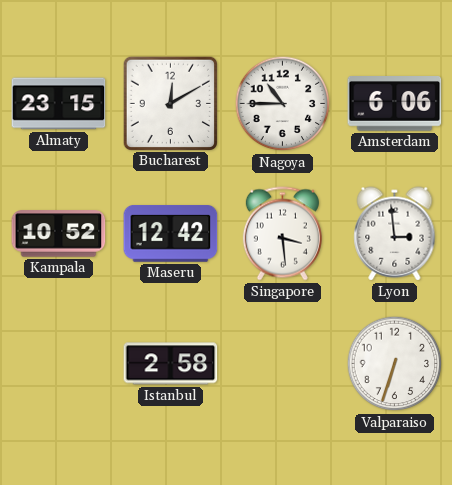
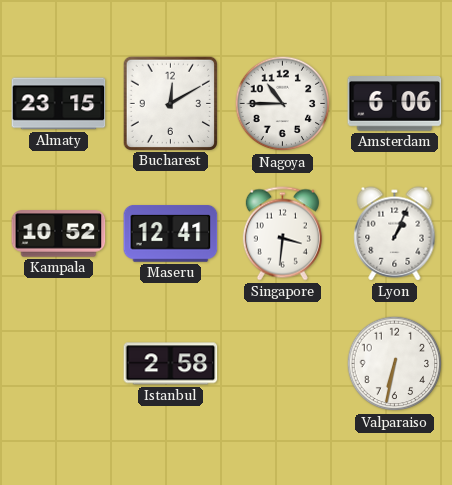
Maseru: 12:42 -> 12:41
Singapore: 3:29 -> 3:31
Lyon: 2:59 -> 1:04
Valparaiso: 6:33 -> 6:32
